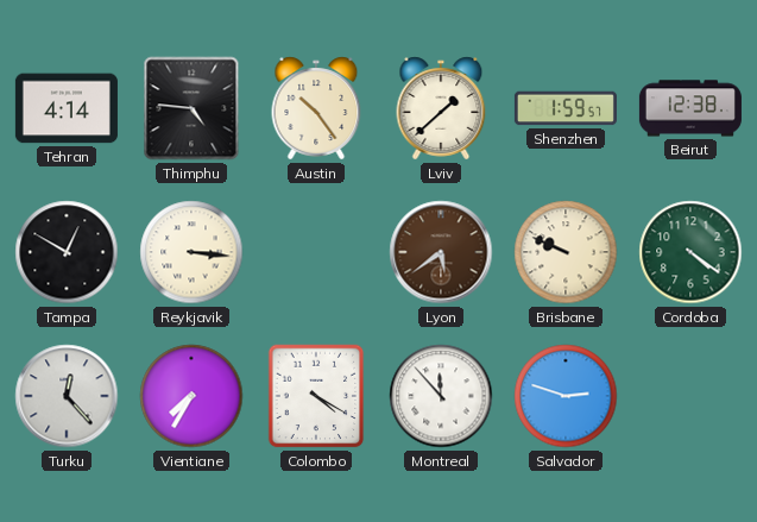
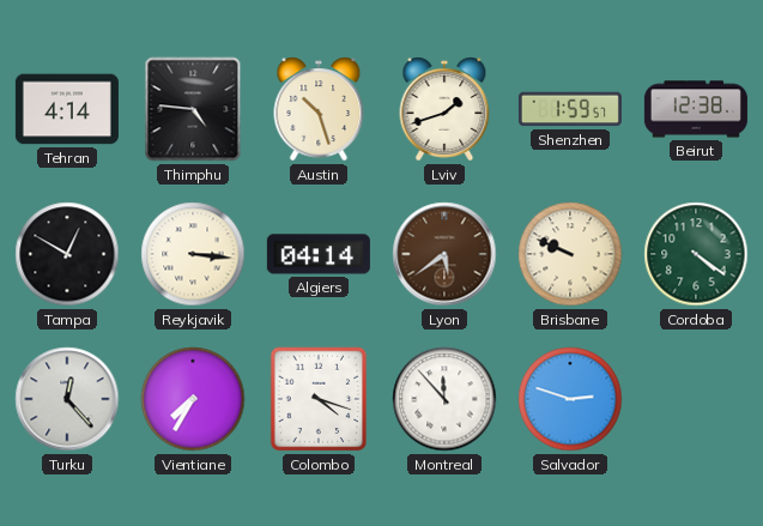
Austin: 10:24 -> 10:27
Lviv: 1:38 -> 1:42
Algiers: none -> 04:14
Colombo: 4:20 -> 4:18
